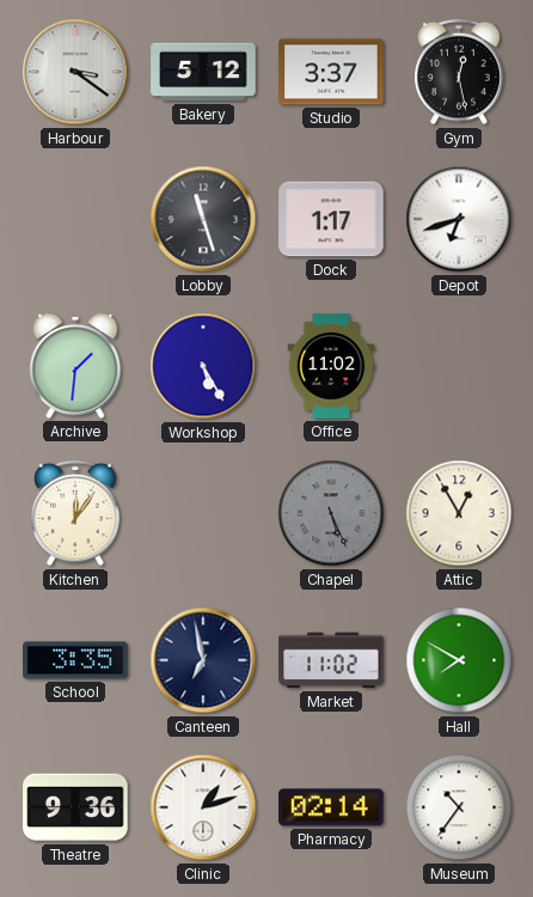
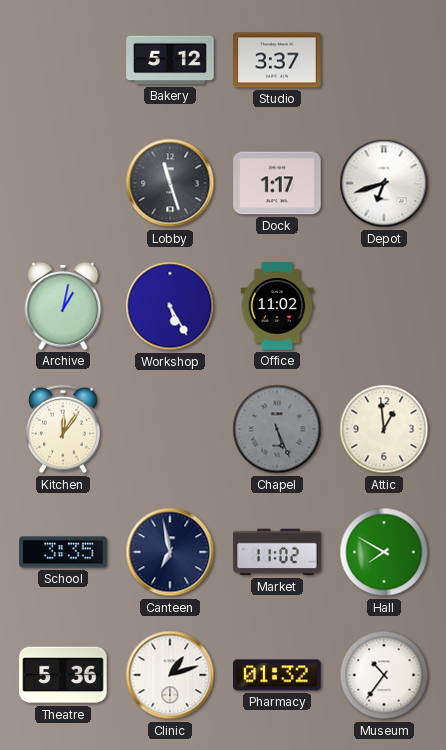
Harbour: 3:21 -> none
Gym: 12:28 -> none
Archive: 1:31 -> 1:02
Attic: 12:55 -> 12:59
Theatre: 9:36 -> 5:36
Pharmacy: 02:14 -> 01:32
